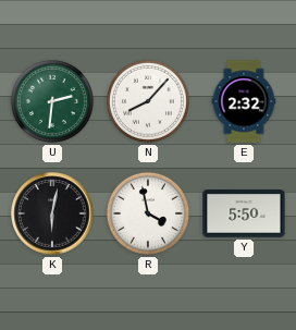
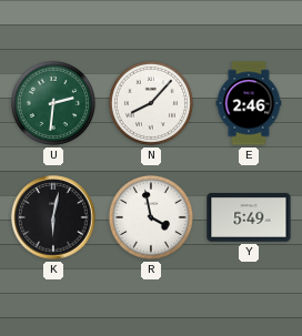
E: 2:32 -> 2:46
Y: 5:50 -> 5:49
